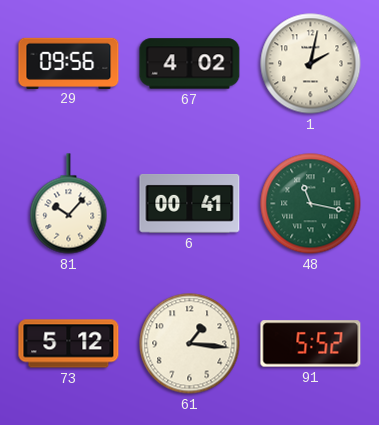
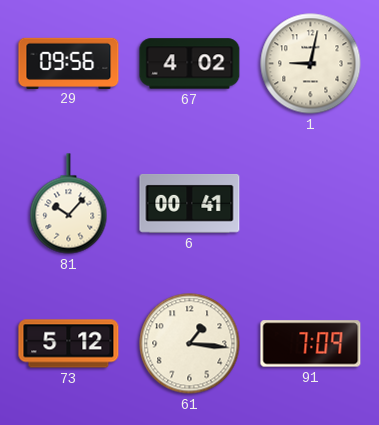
1: 2:02 -> 9:02
48: 11:17 -> none
91: 5:52 -> 7:09
